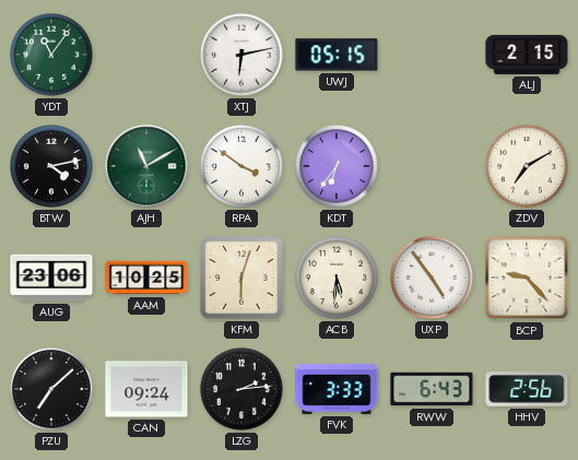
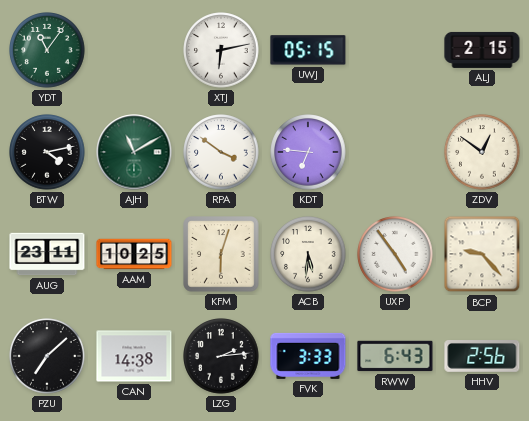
KDT: 6:36 -> 6:46
ZDV: 7:10 -> 12:51
AUG: 23:06 -> 23:11
CAN: 09:24 -> 14:38
